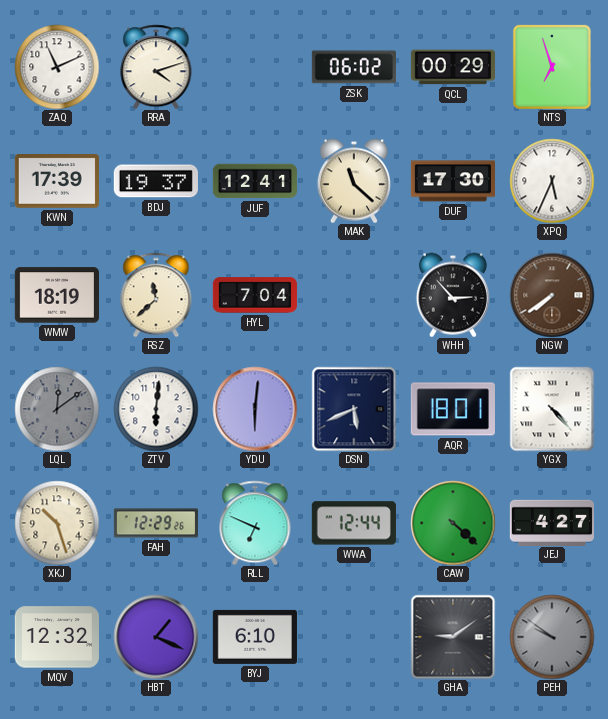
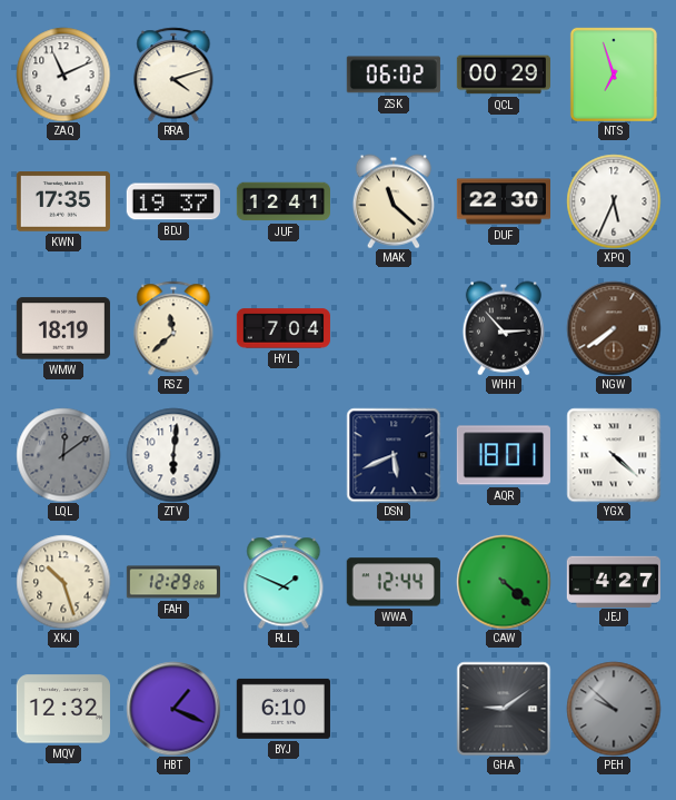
KWN: 17:39 -> 17:35
DUF: 17:30 -> 22:30
YDU: 6:01 -> none
YGX: 4:23 -> 4:22
RLL: 6:49 -> 1:49
PEH: 9:51 -> 9:52
